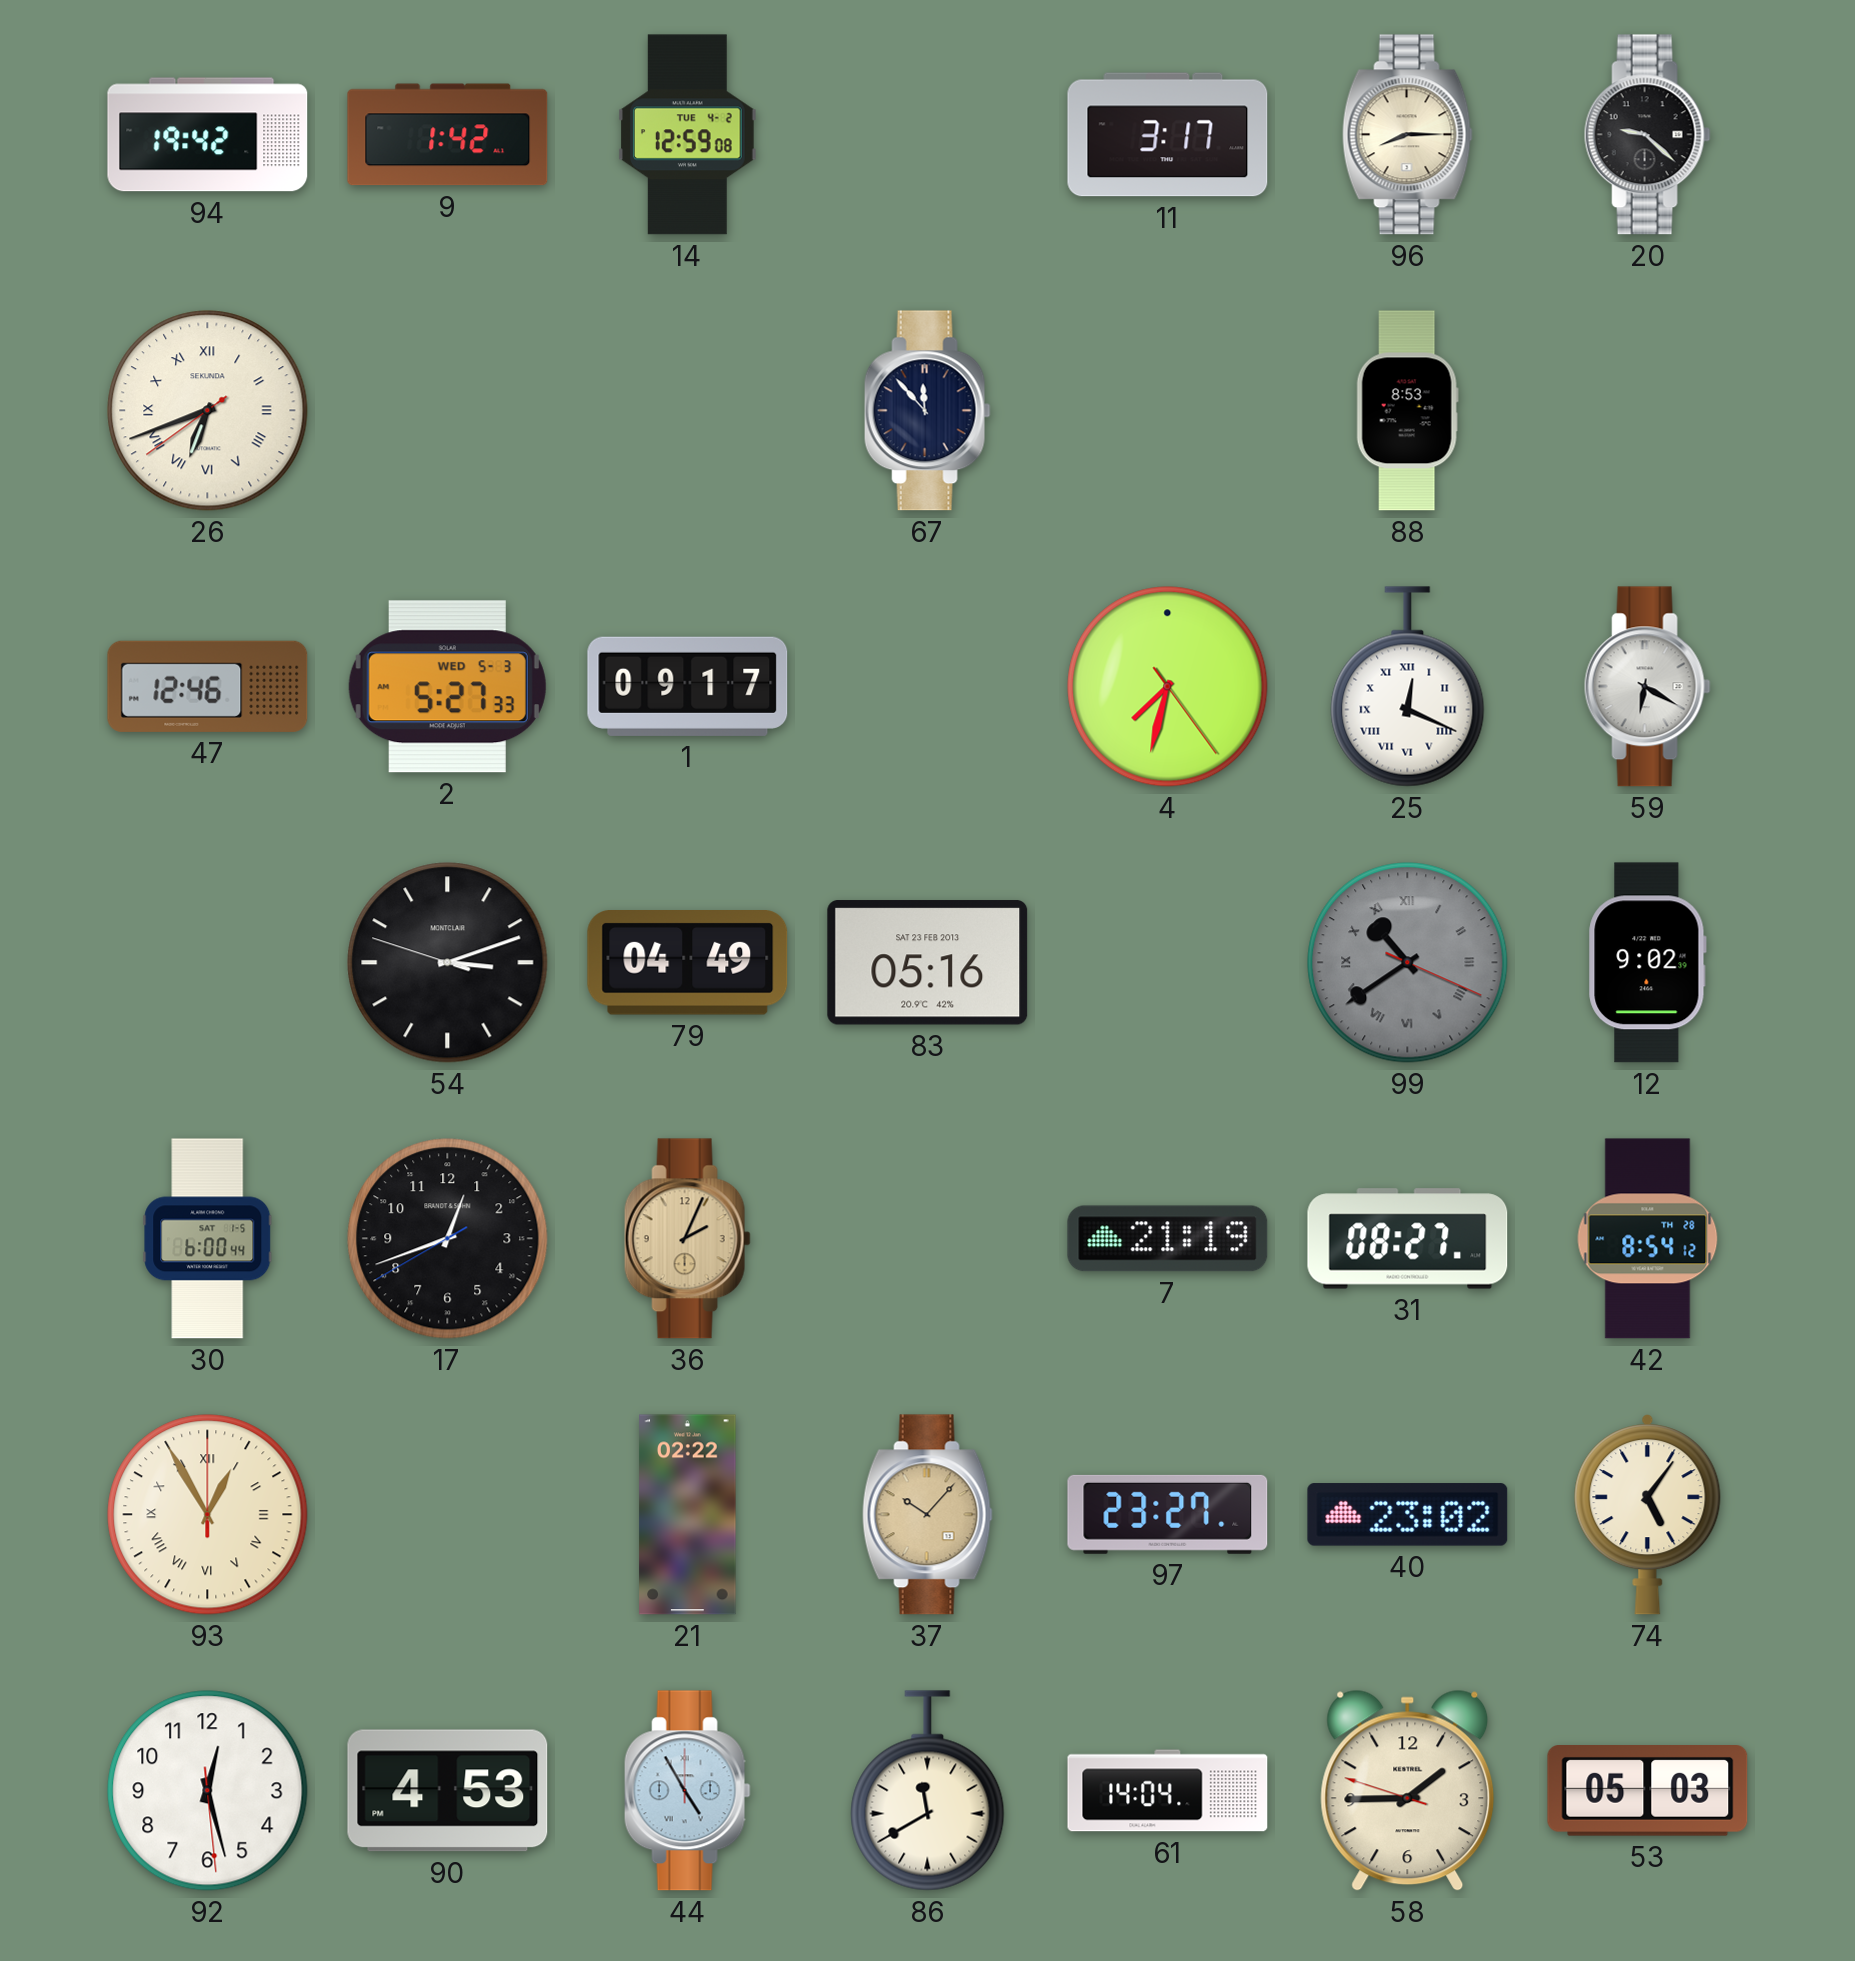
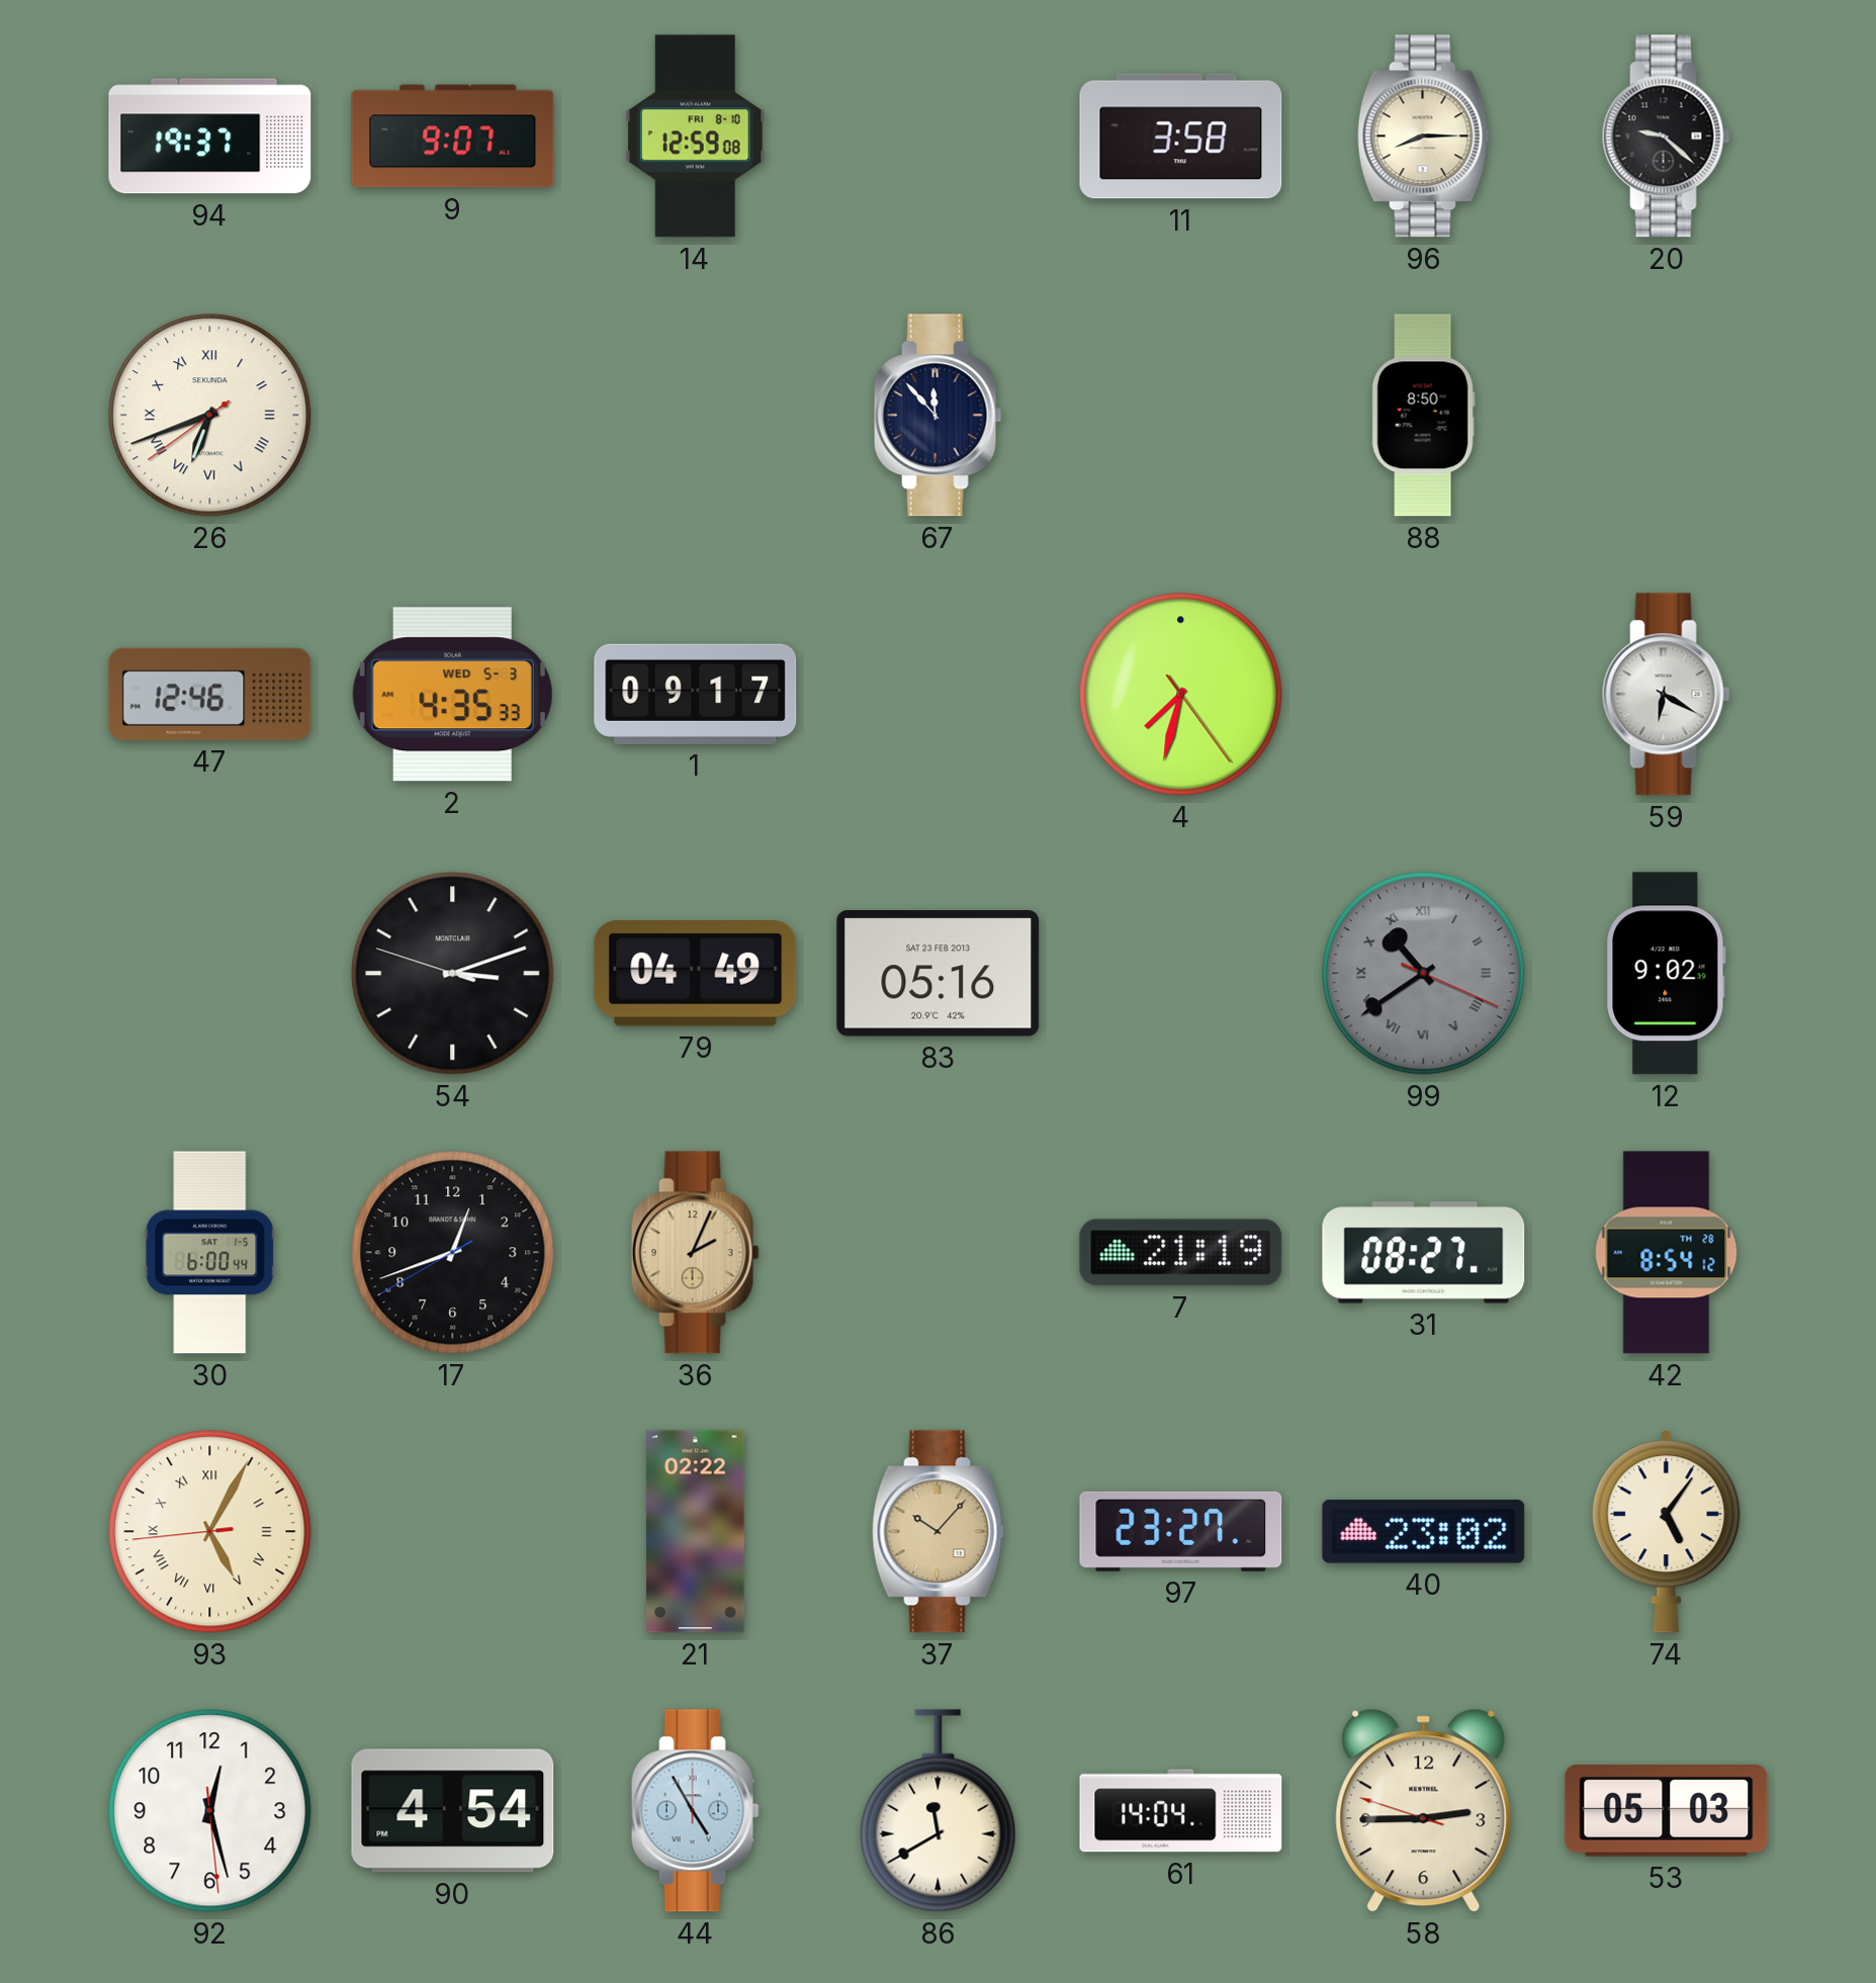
94: 19:42 -> 19:37
9: 1:42 -> 9:07
14 date: TUE 4-2 -> FRI 8-10
11: 3:17 -> 3:58
88: 8:53 -> 8:50
2: 5:27 -> 4:35
25: 12:19 -> none
93: 12:55 -> 5:04
90: 4:53 -> 4:54
58: 1:44 -> 2:44
